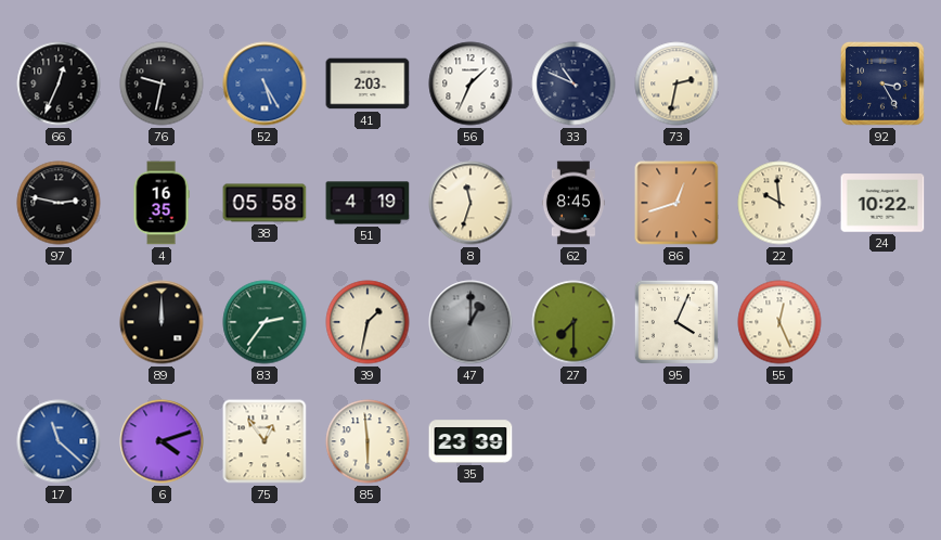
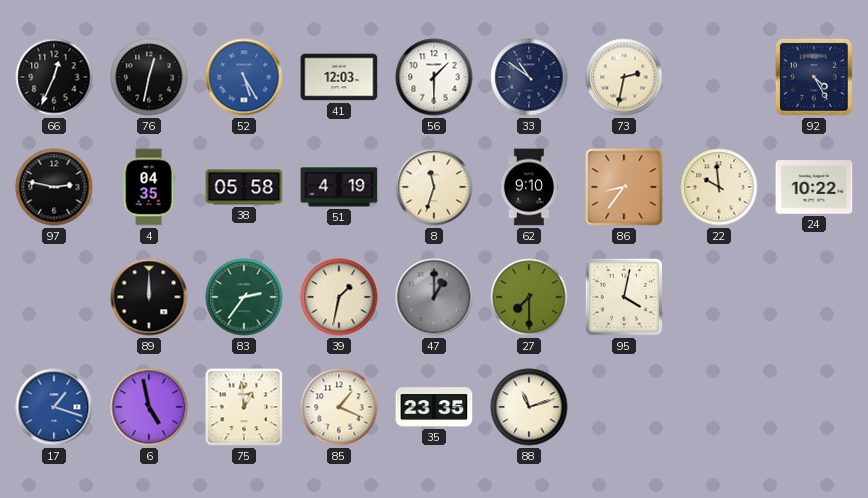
76: 9:32 -> 12:32
41: 2:03 -> 12:03
56: 1:34 -> 1:30
33: 10:49 -> 10:51
92: 3:25 -> 4:25
4: 16:35 -> 04:35
62: 8:45 -> 9:10
86: 12:42 -> 8:36
95: 4:04 -> 4:02
55: 12:26 -> none
17: 11:22 -> 1:18
6: 4:12 -> 4:58
75: 12:54 -> 12:59
85: 5:59 -> 1:19
35: 23:39 -> 23:35
88: none -> 11:12
